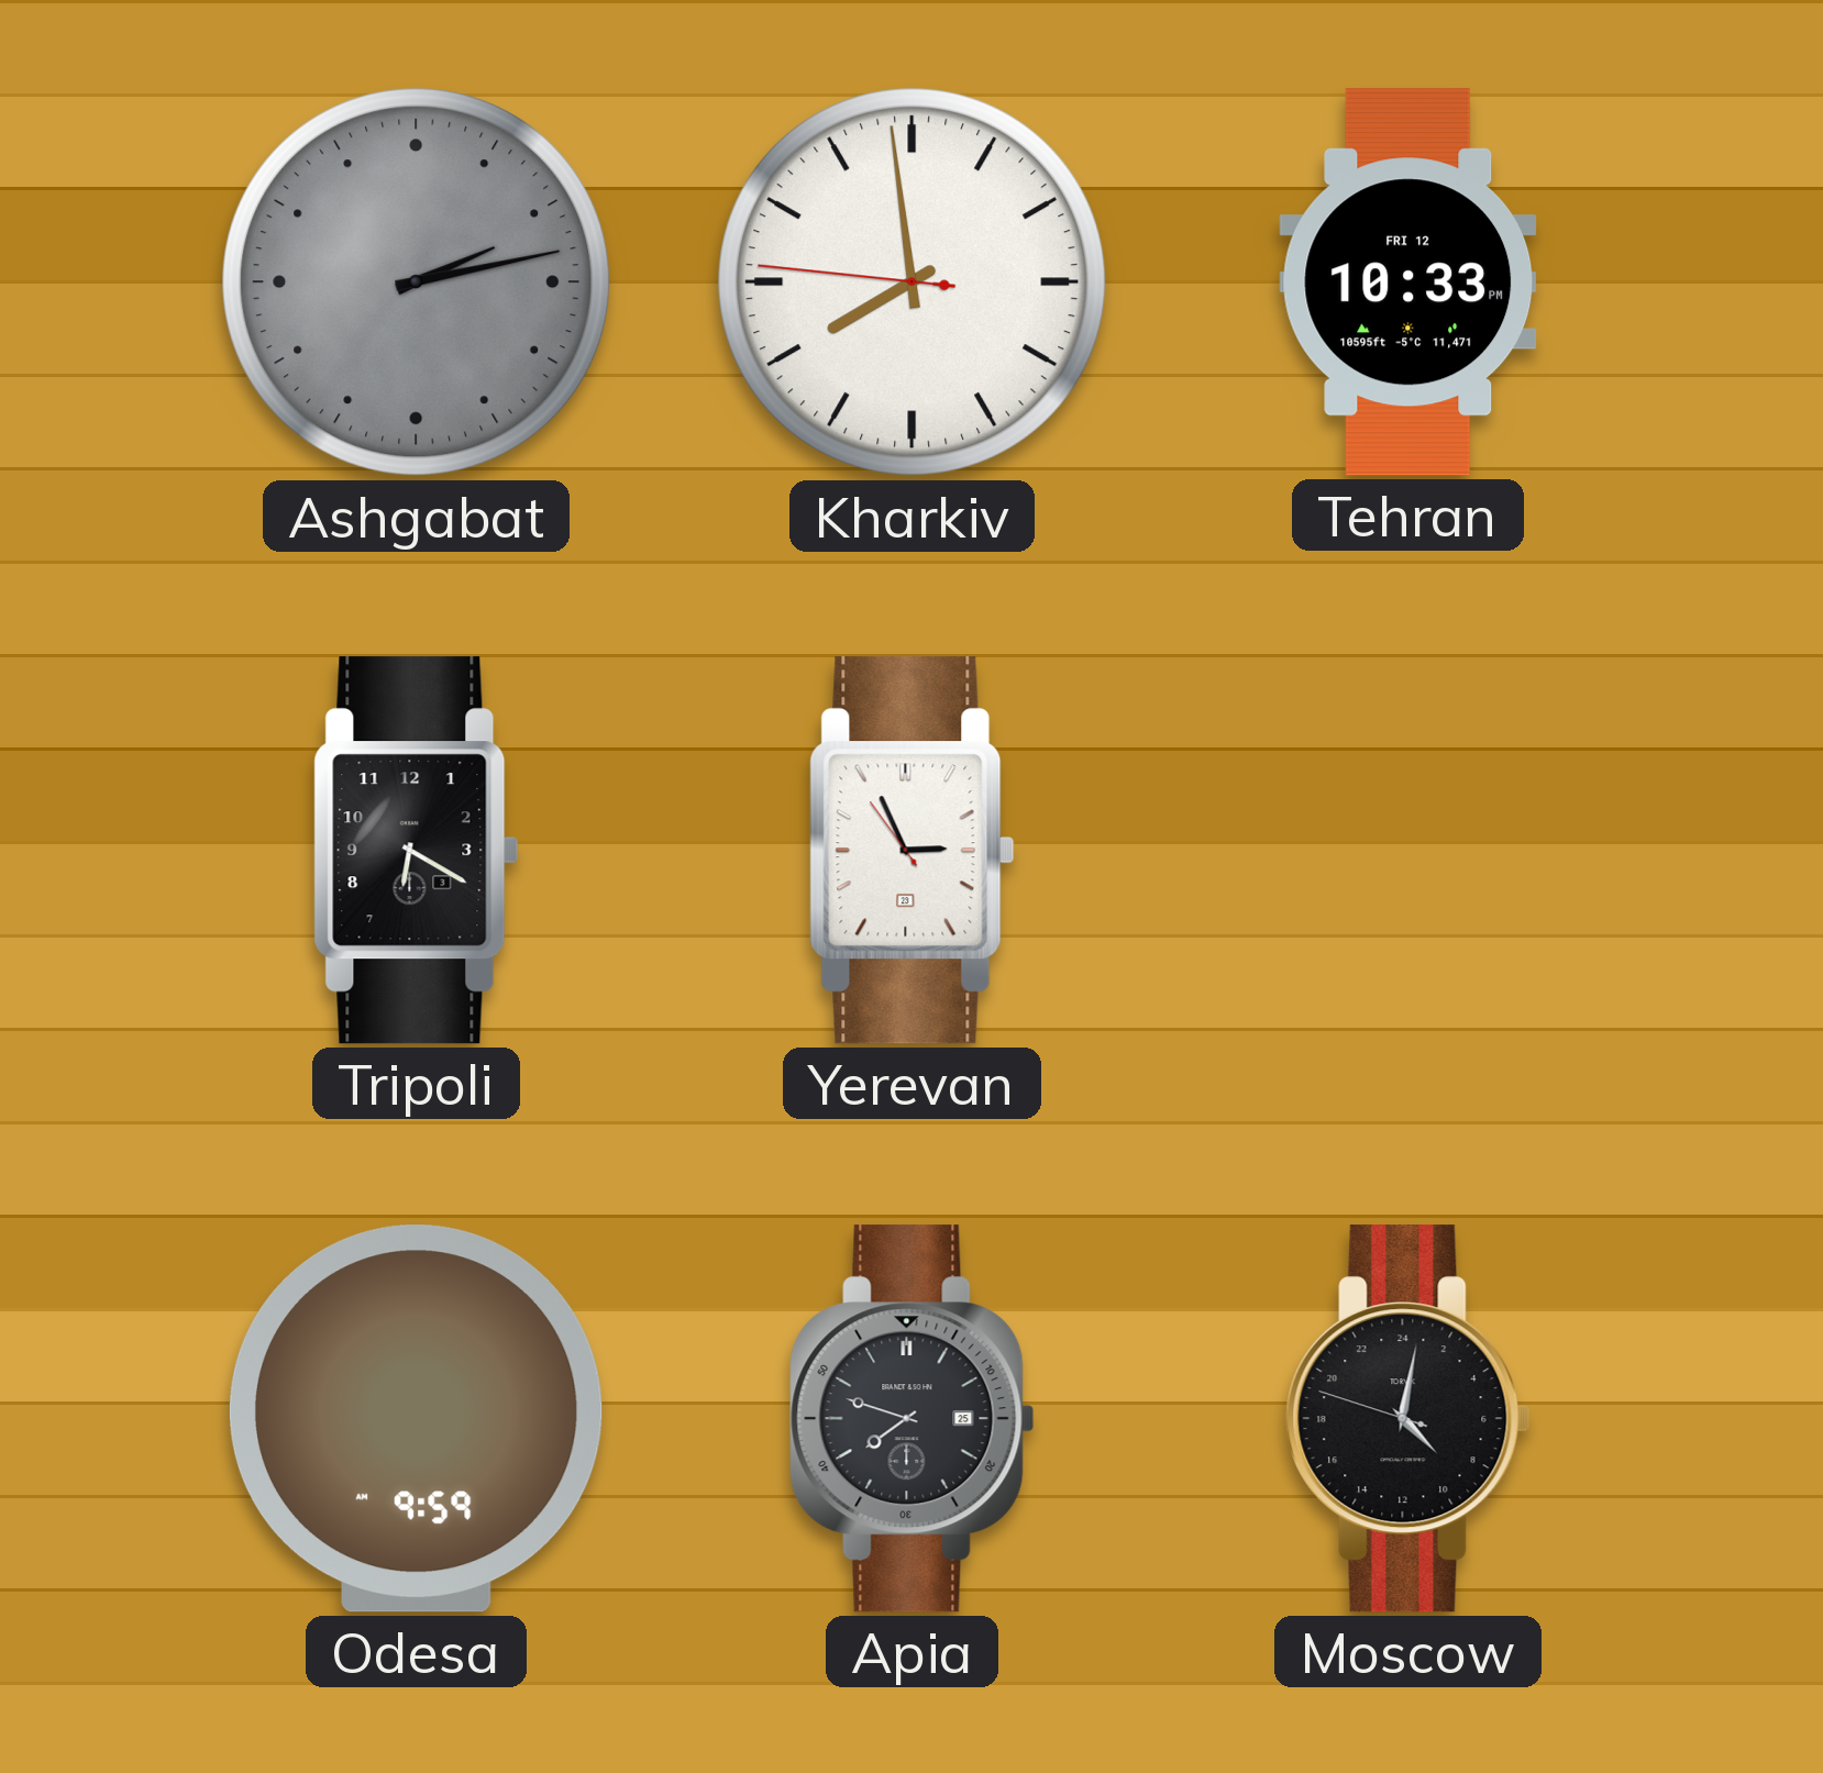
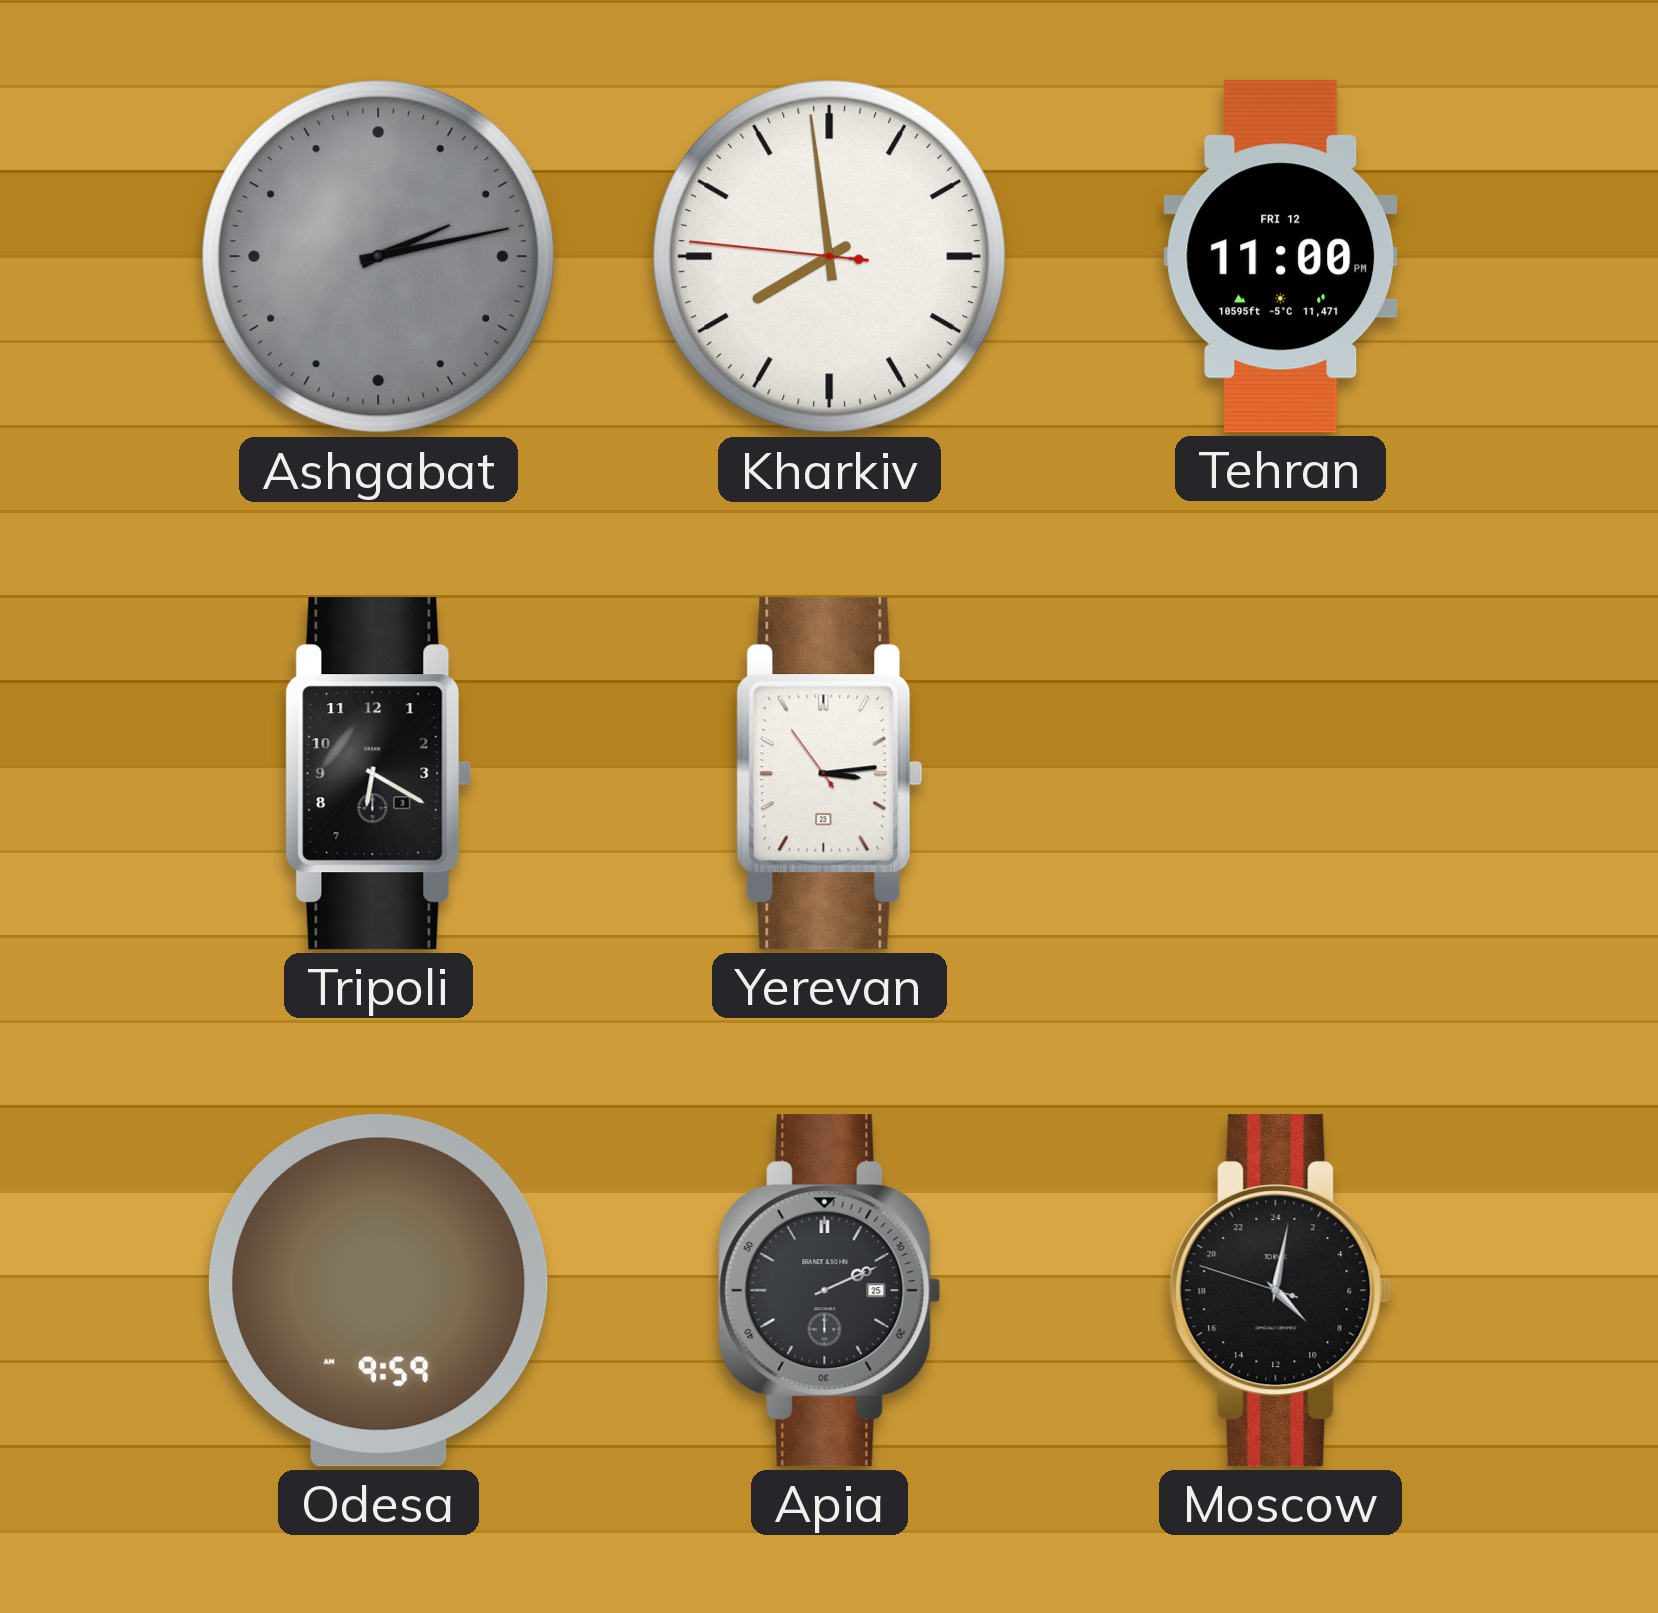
Tehran: 10:33 -> 11:00
Yerevan: 2:55 -> 3:13
Apia: 7:48 -> 2:11
